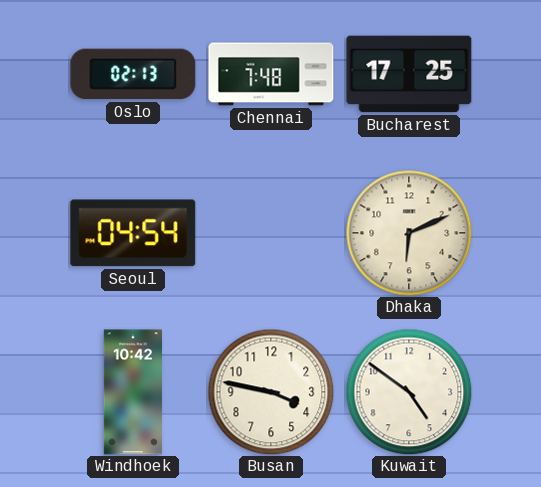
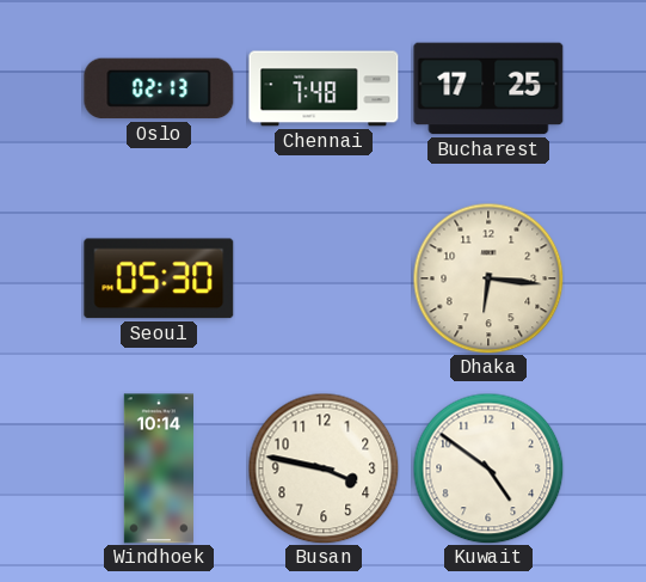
Seoul: 04:54 -> 05:30
Dhaka: 6:11 -> 6:16
Windhoek: 10:42 -> 10:14
